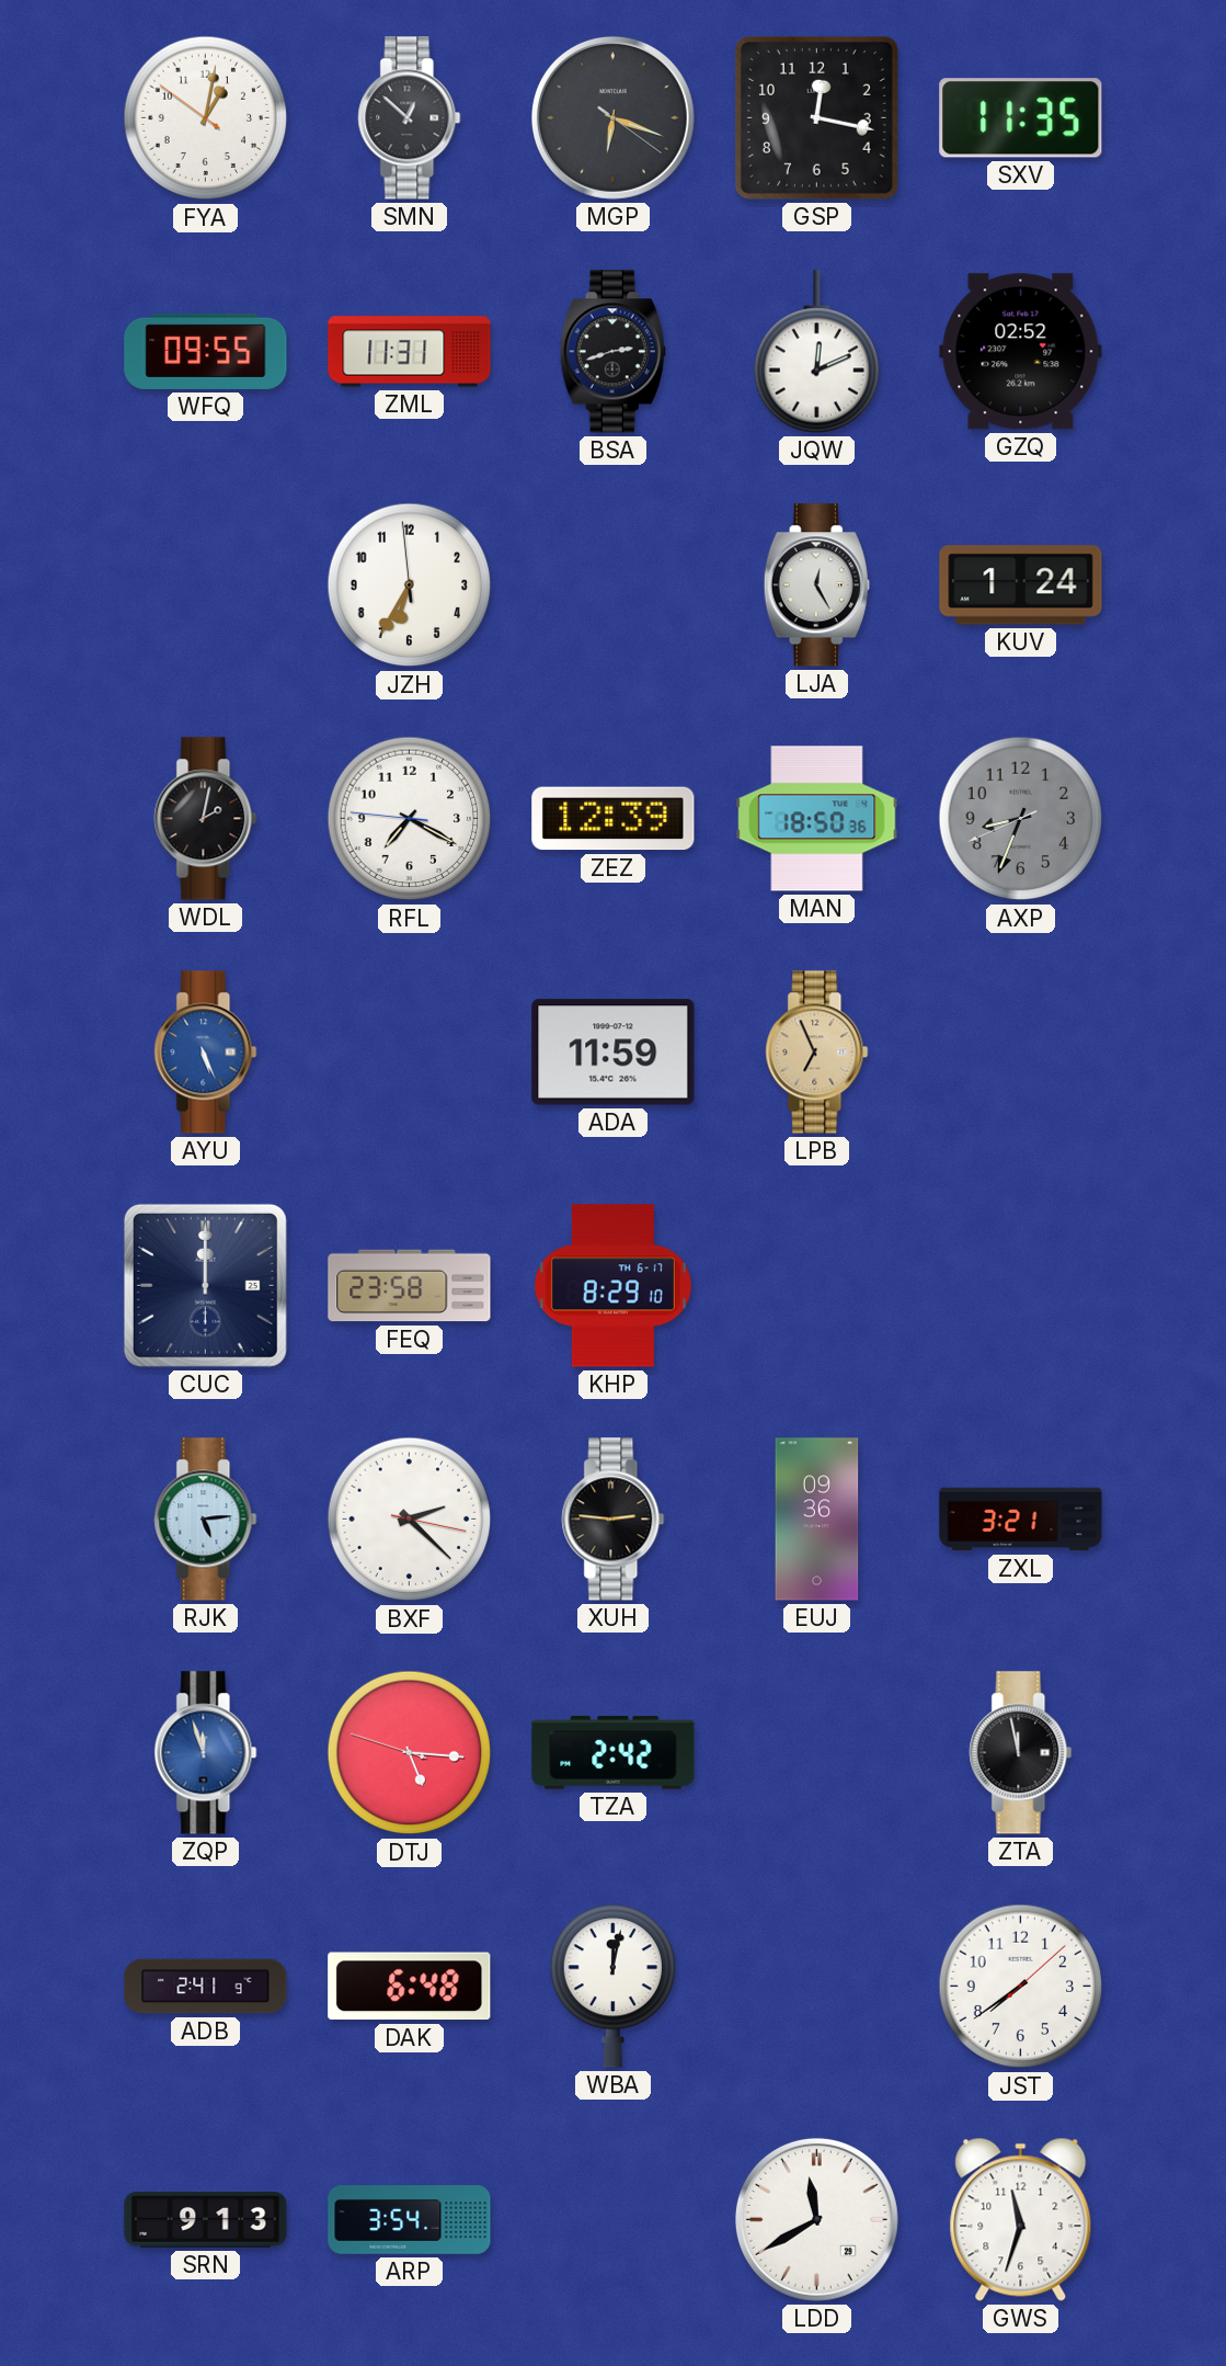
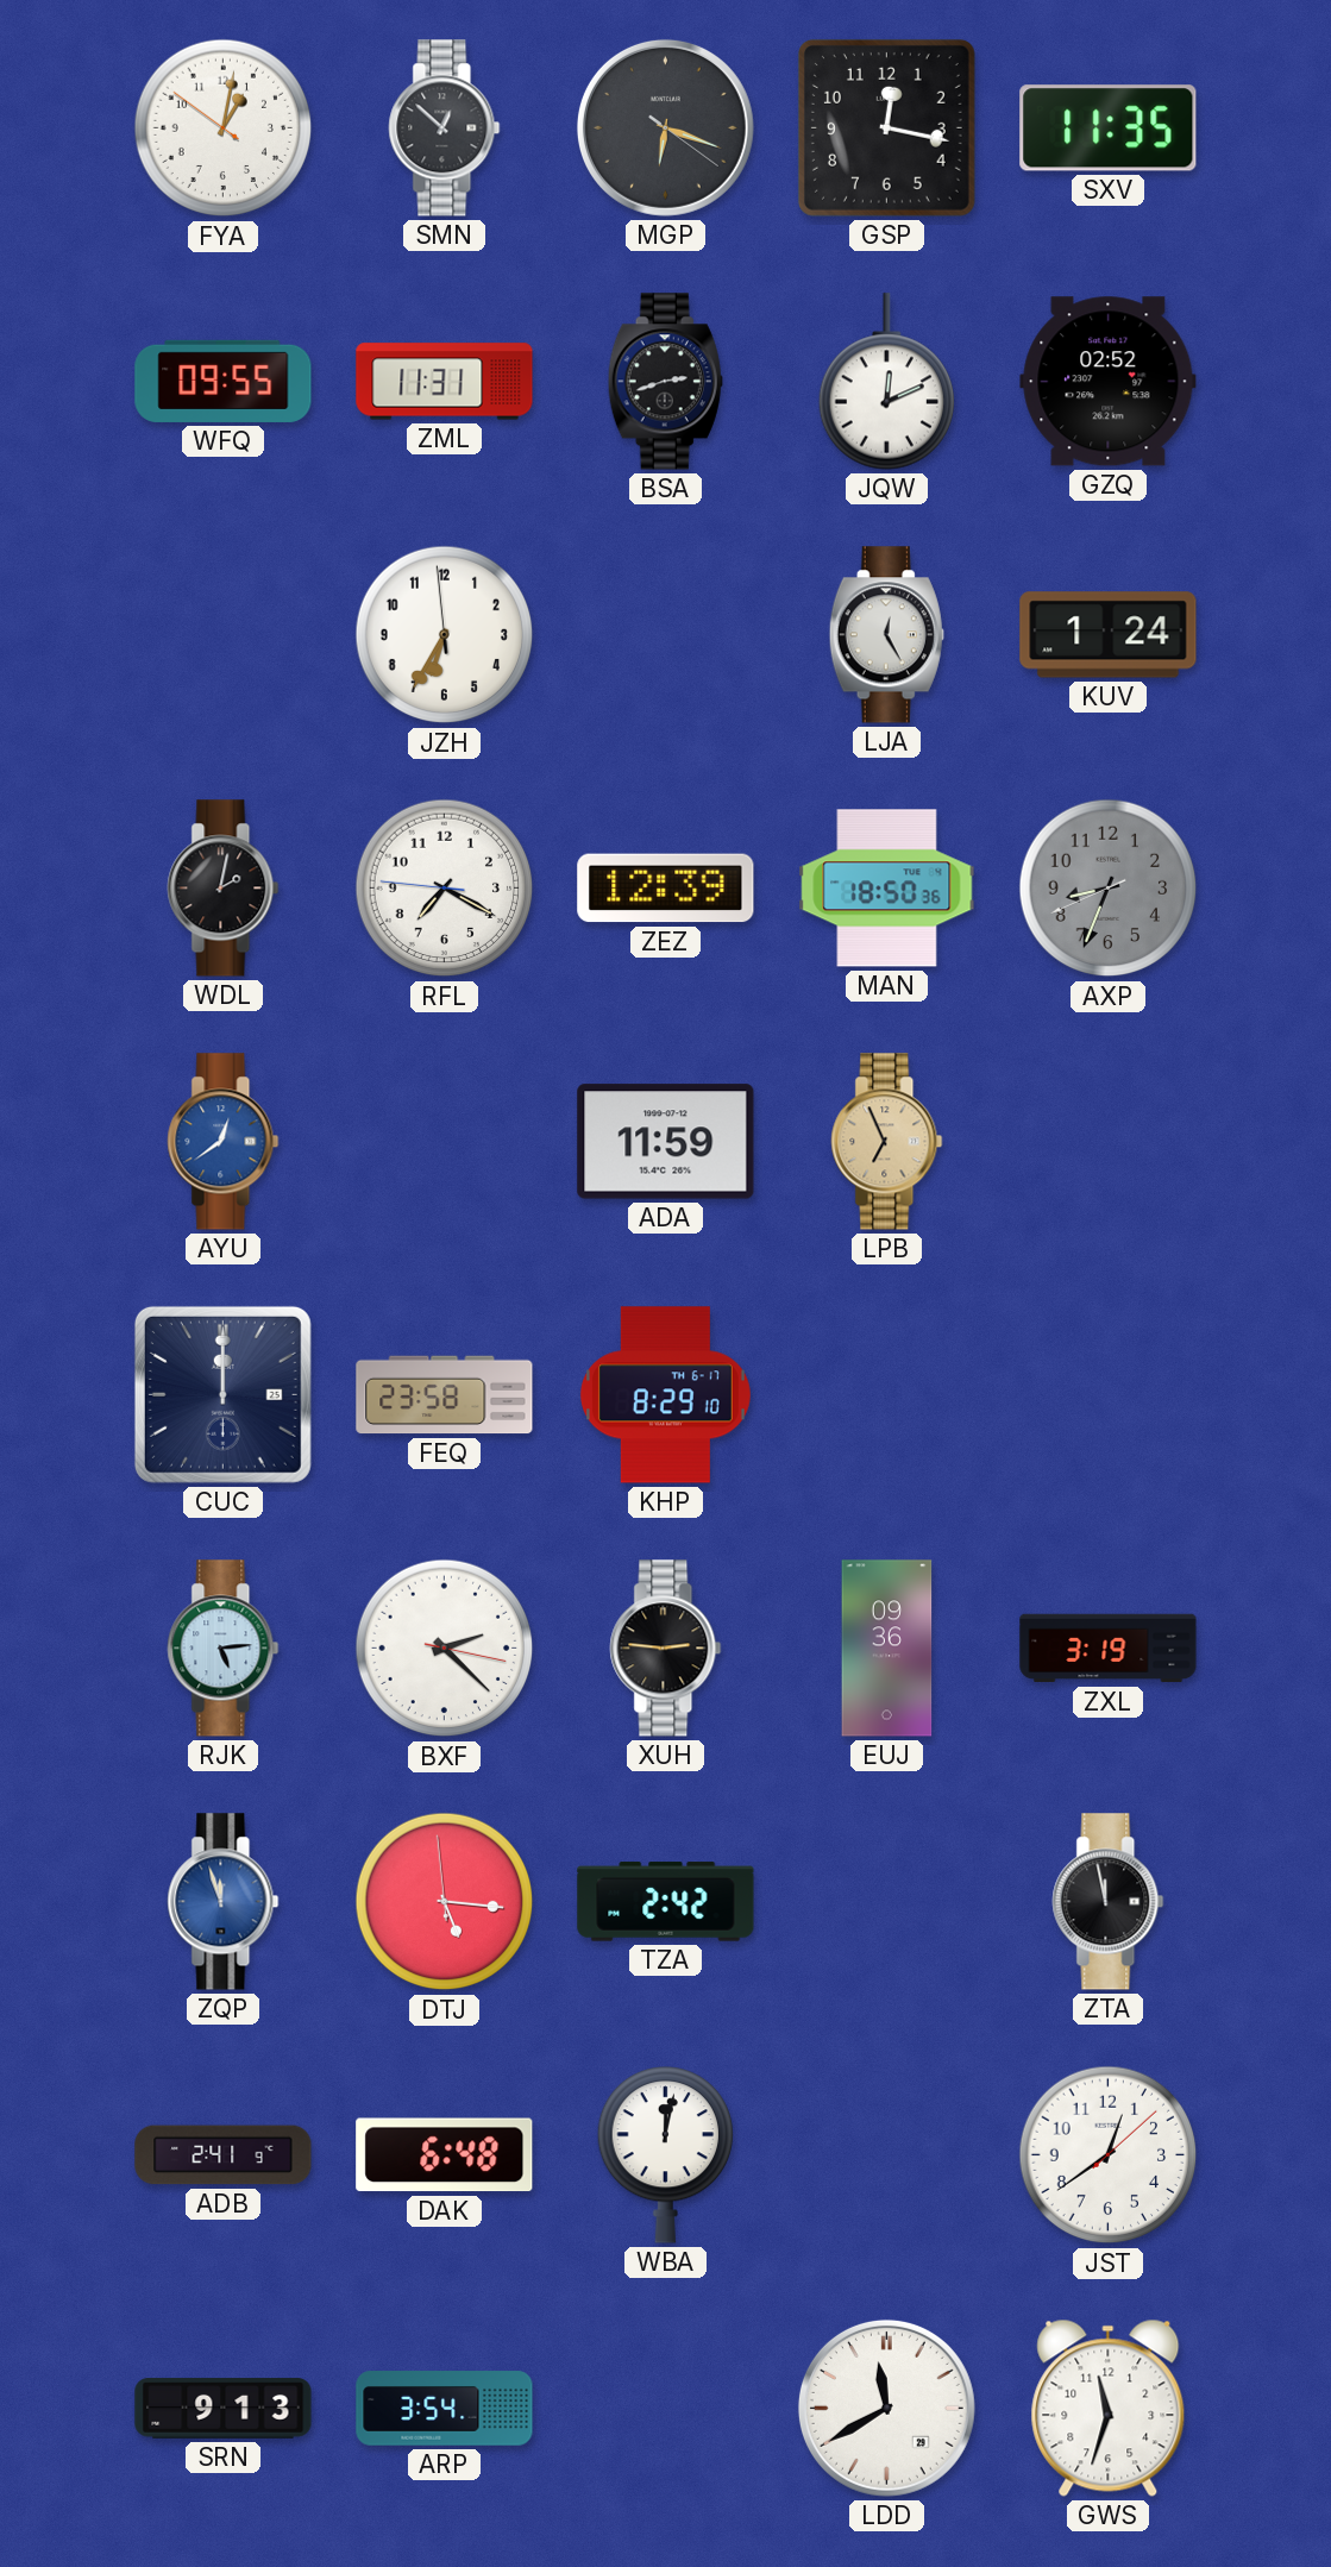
AYU: 5:26 -> 12:39
ZXL: 3:21 -> 3:19
DTJ: 5:15:48 -> 5:15:59
JST: 7:39 -> 12:39
